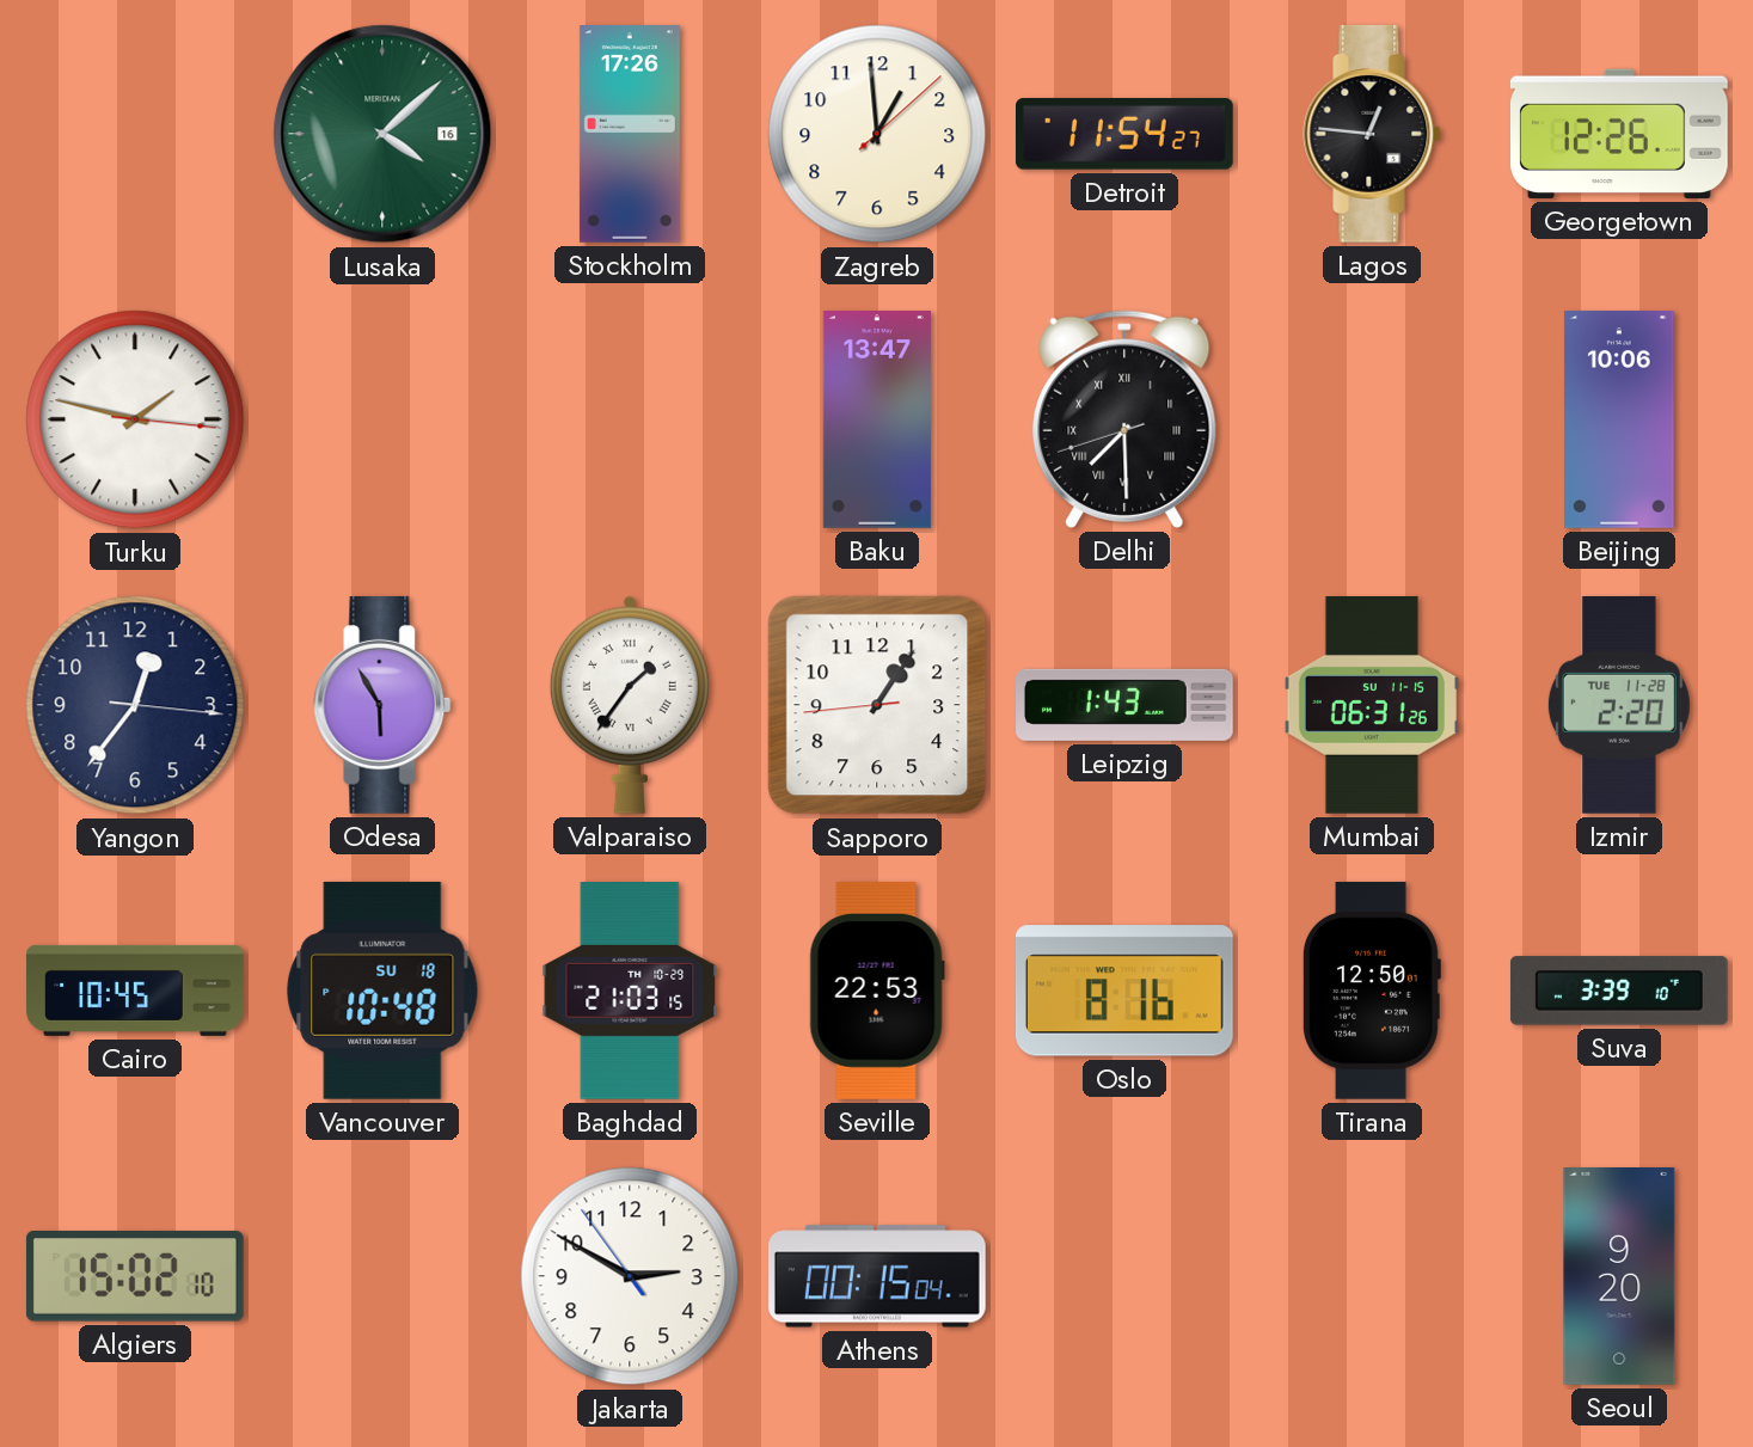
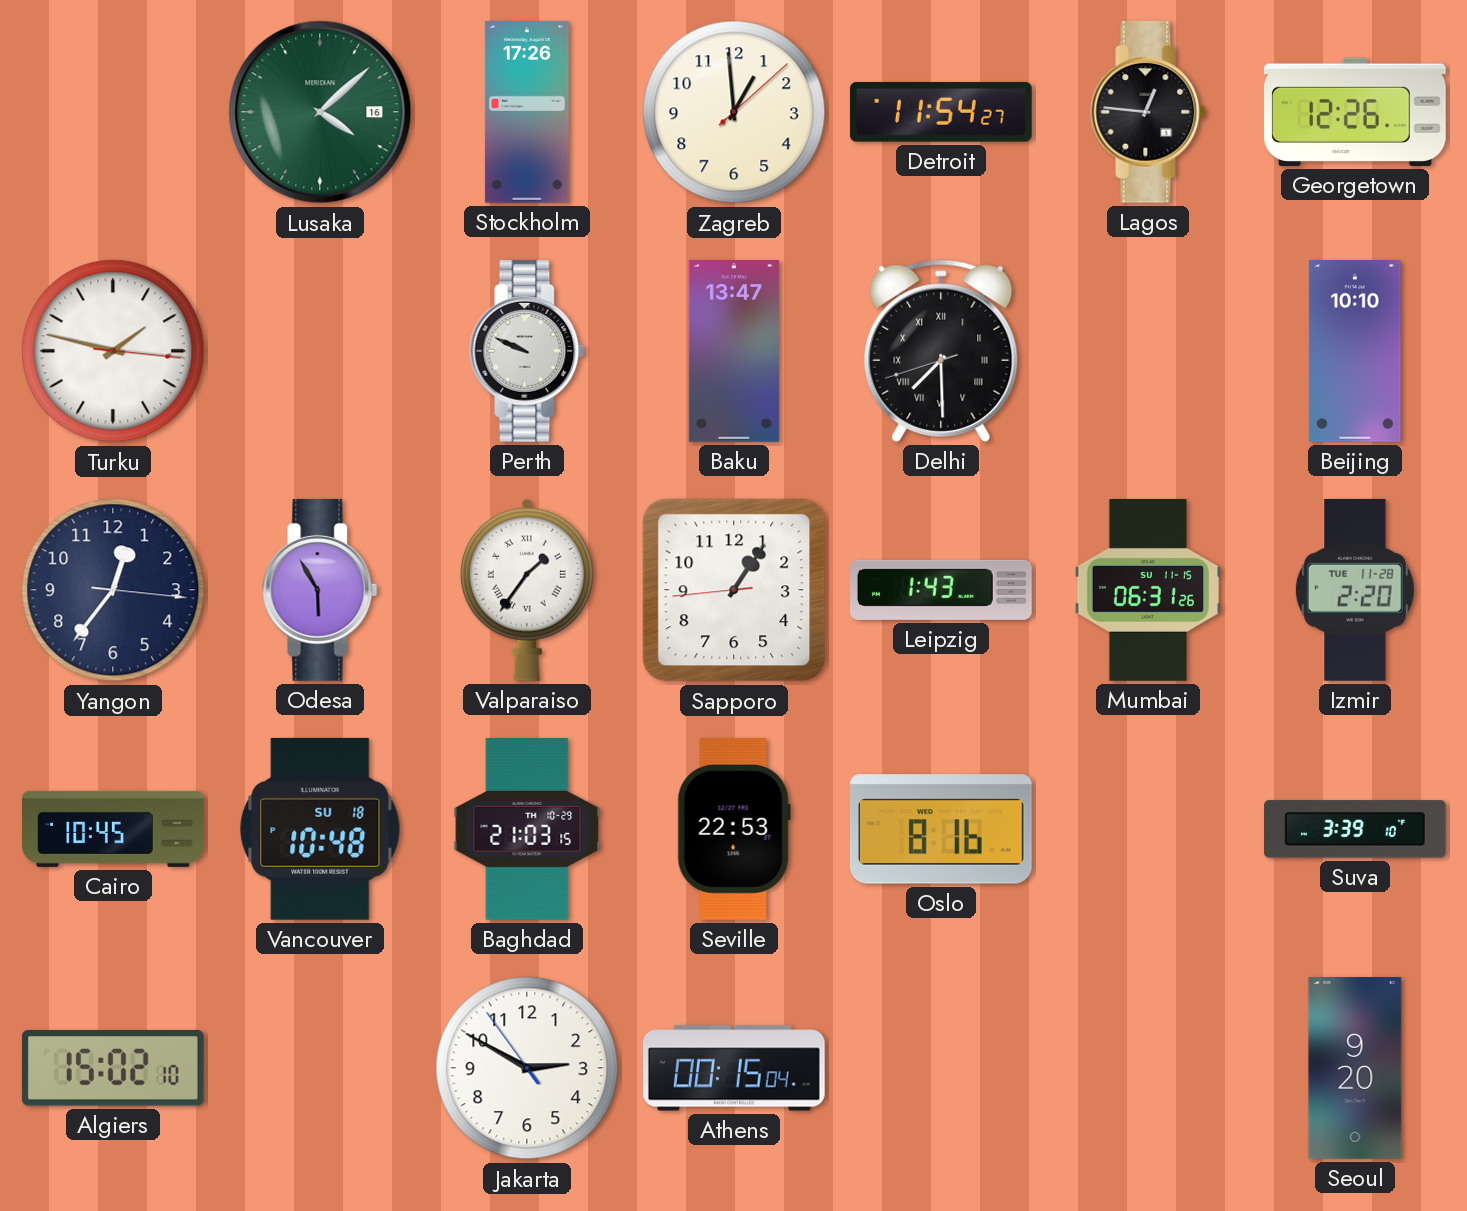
Perth: none -> 9:49
Beijing: 10:06 -> 10:10
Tirana: 12:50 -> none
